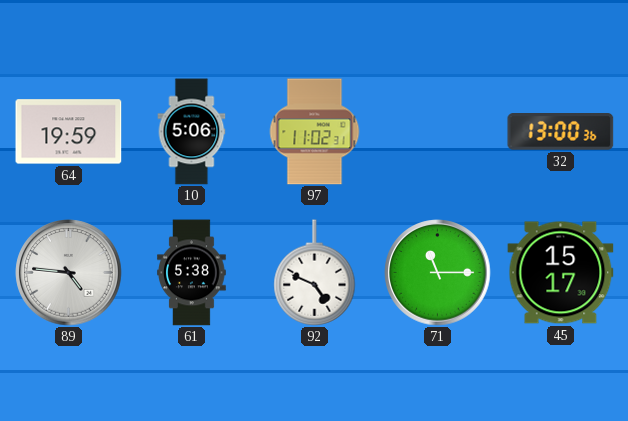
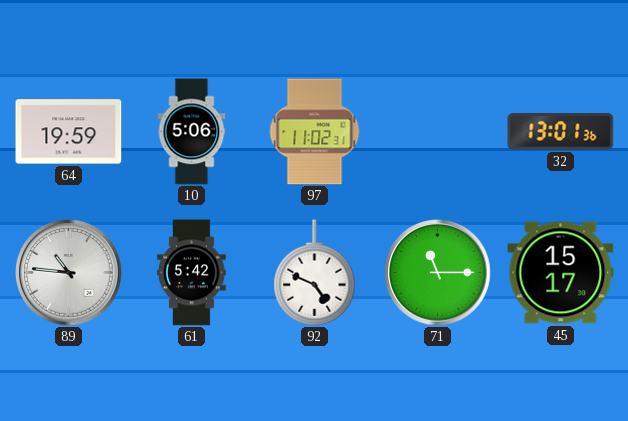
32: 13:00 -> 13:01
89: 4:46 -> 10:46
61: 5:38 -> 5:42
